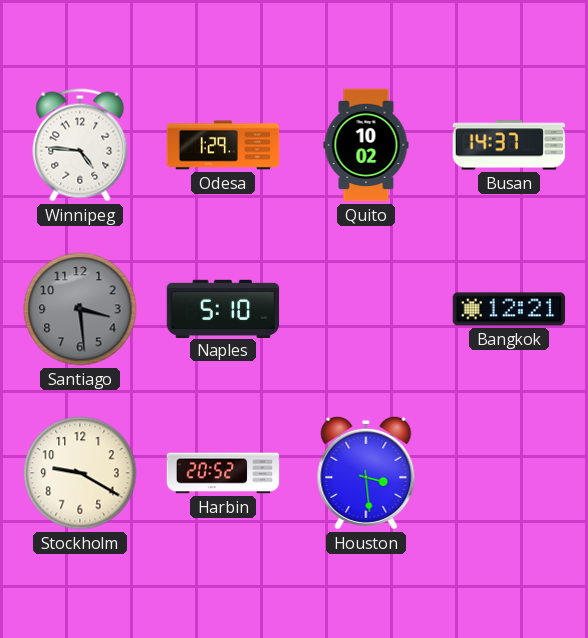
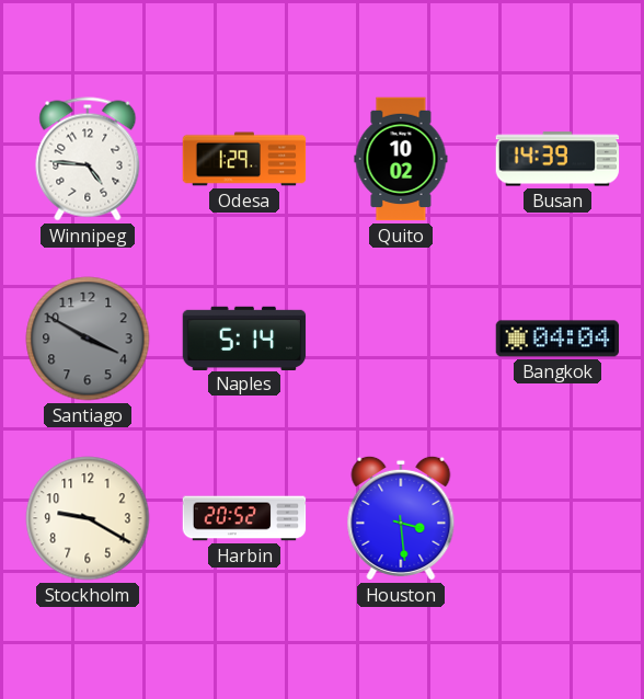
Busan: 14:37 -> 14:39
Santiago: 3:29 -> 3:50
Naples: 5:10 -> 5:14
Bangkok: 12:21 -> 04:04
